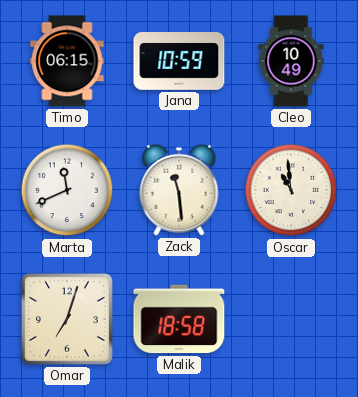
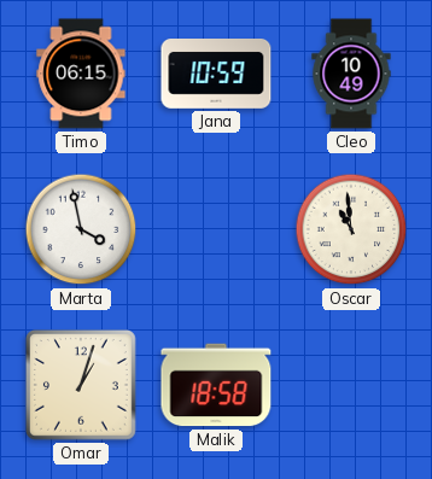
Marta: 11:41 -> 3:58
Zack: 11:29 -> none
Omar: 7:03 -> 1:03
